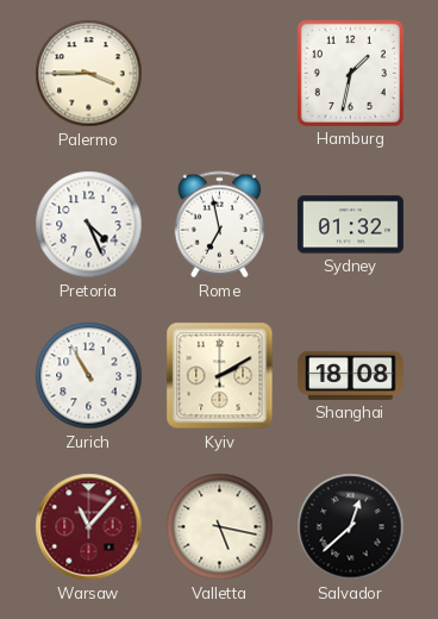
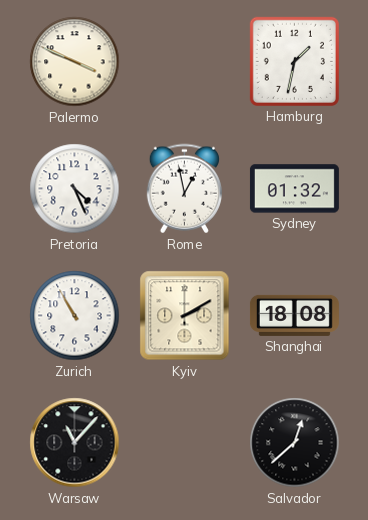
Palermo: 3:45 -> 3:49
Rome: 6:58 -> 12:58
Warsaw dial: burgundy -> black
Valletta: 5:17 -> none
